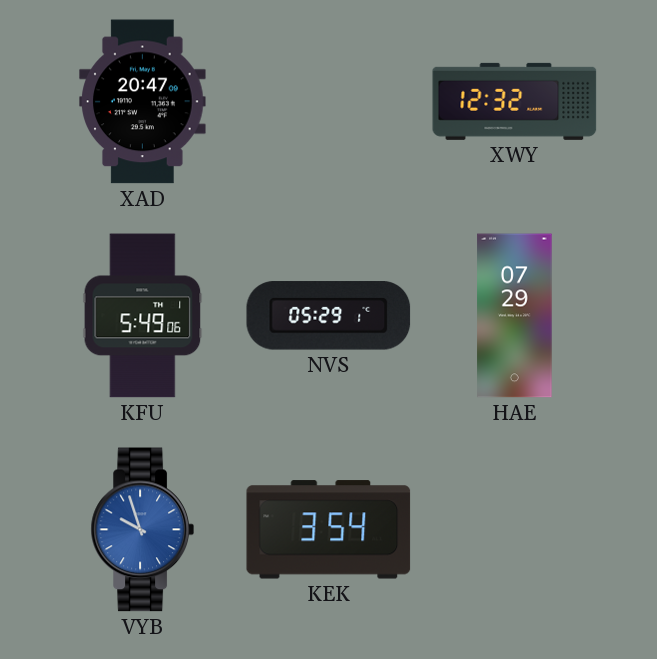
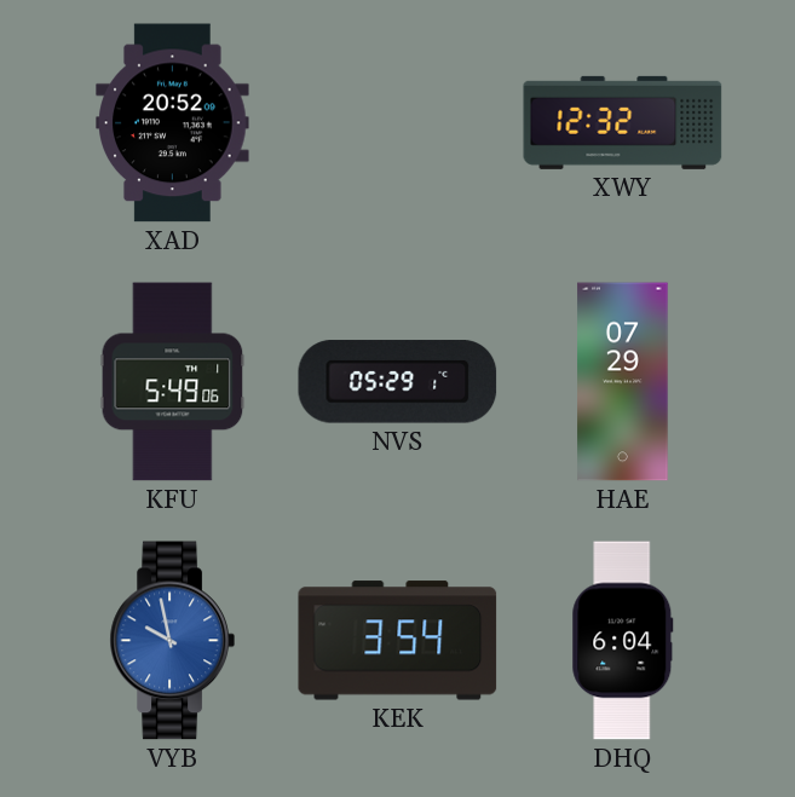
XAD: 20:47 -> 20:52
VYB: 9:57 -> 9:58
DHQ: none -> 6:04
